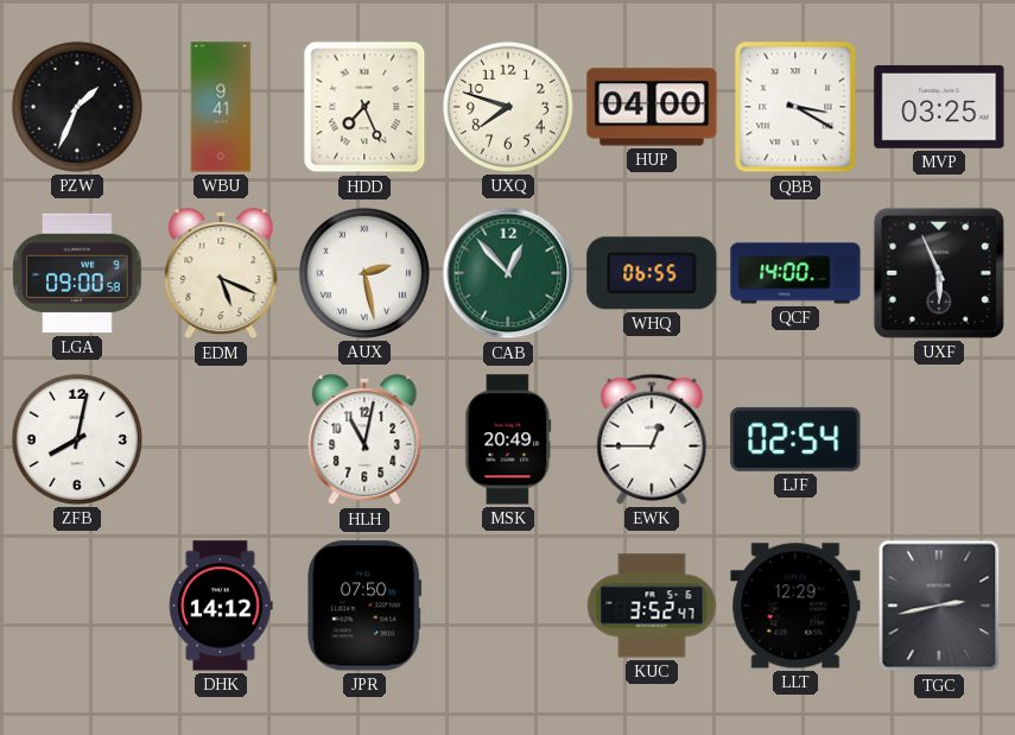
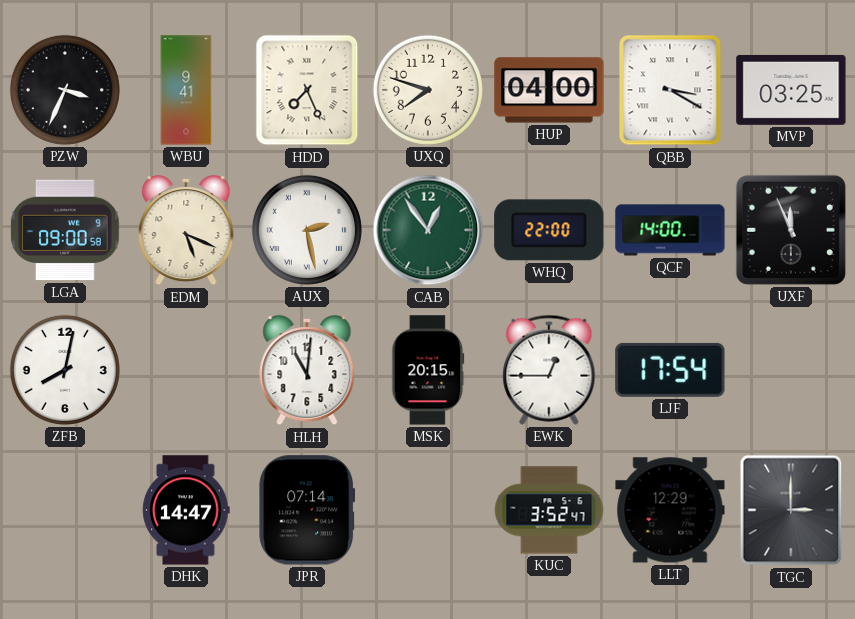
PZW: 1:34 -> 3:34
CAB: 12:53 -> 12:54
WHQ: 06:55 -> 22:00
UXF: 5:56 -> 11:56
HLH: 11:02 -> 11:01
MSK: 20:49 -> 20:15
LJF: 02:54 -> 17:54
DHK: 14:12 -> 14:47
JPR: 07:50 -> 07:14
TGC: 2:43 -> 3:00
